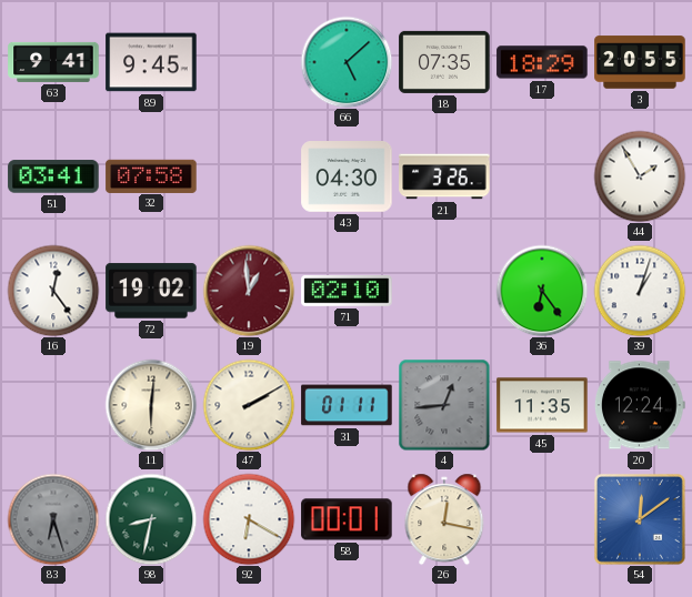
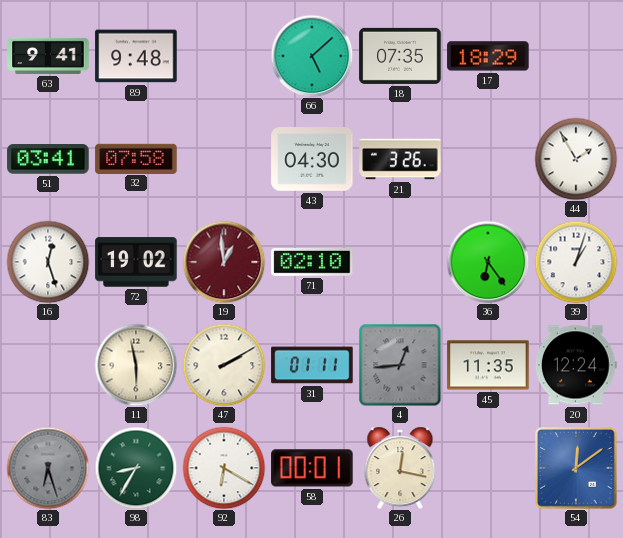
89: 9:45 -> 9:48
3: 20:55 -> none
16: 12:24 -> 12:27
11: 6:01 -> 5:58
98: 8:32 -> 8:35
